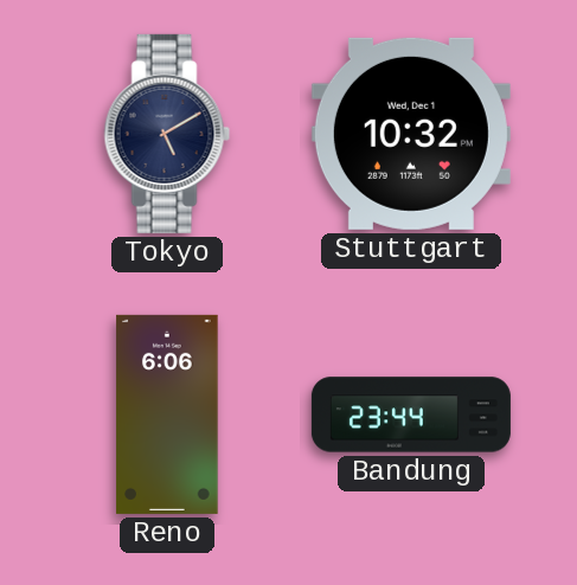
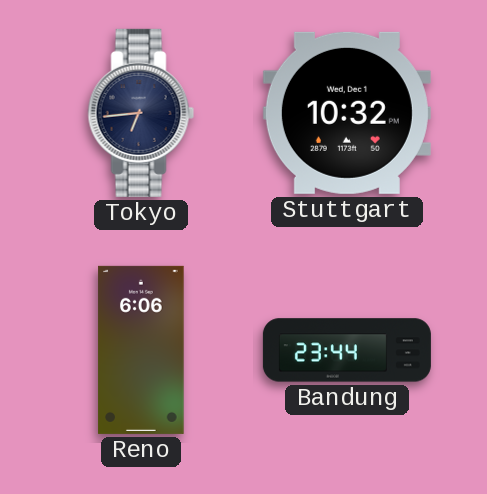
Tokyo: 5:10 -> 6:44
